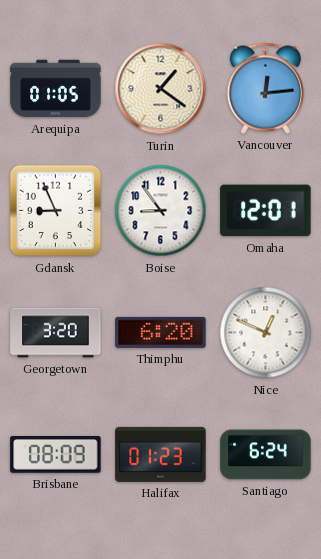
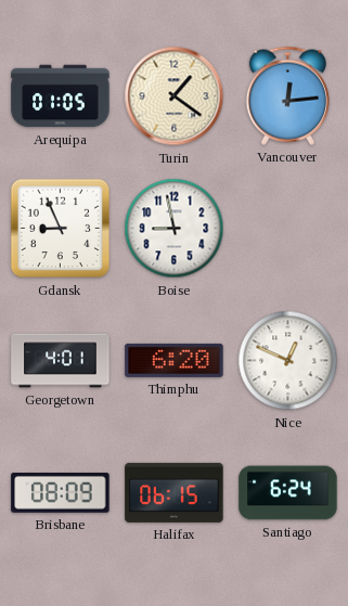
Boise: 8:54 -> 8:58
Omaha: 12:01 -> none
Georgetown: 3:20 -> 4:01
Halifax: 01:23 -> 06:15
